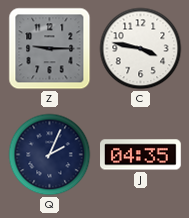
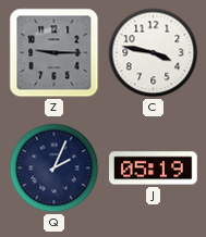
J: 04:35 -> 05:19
